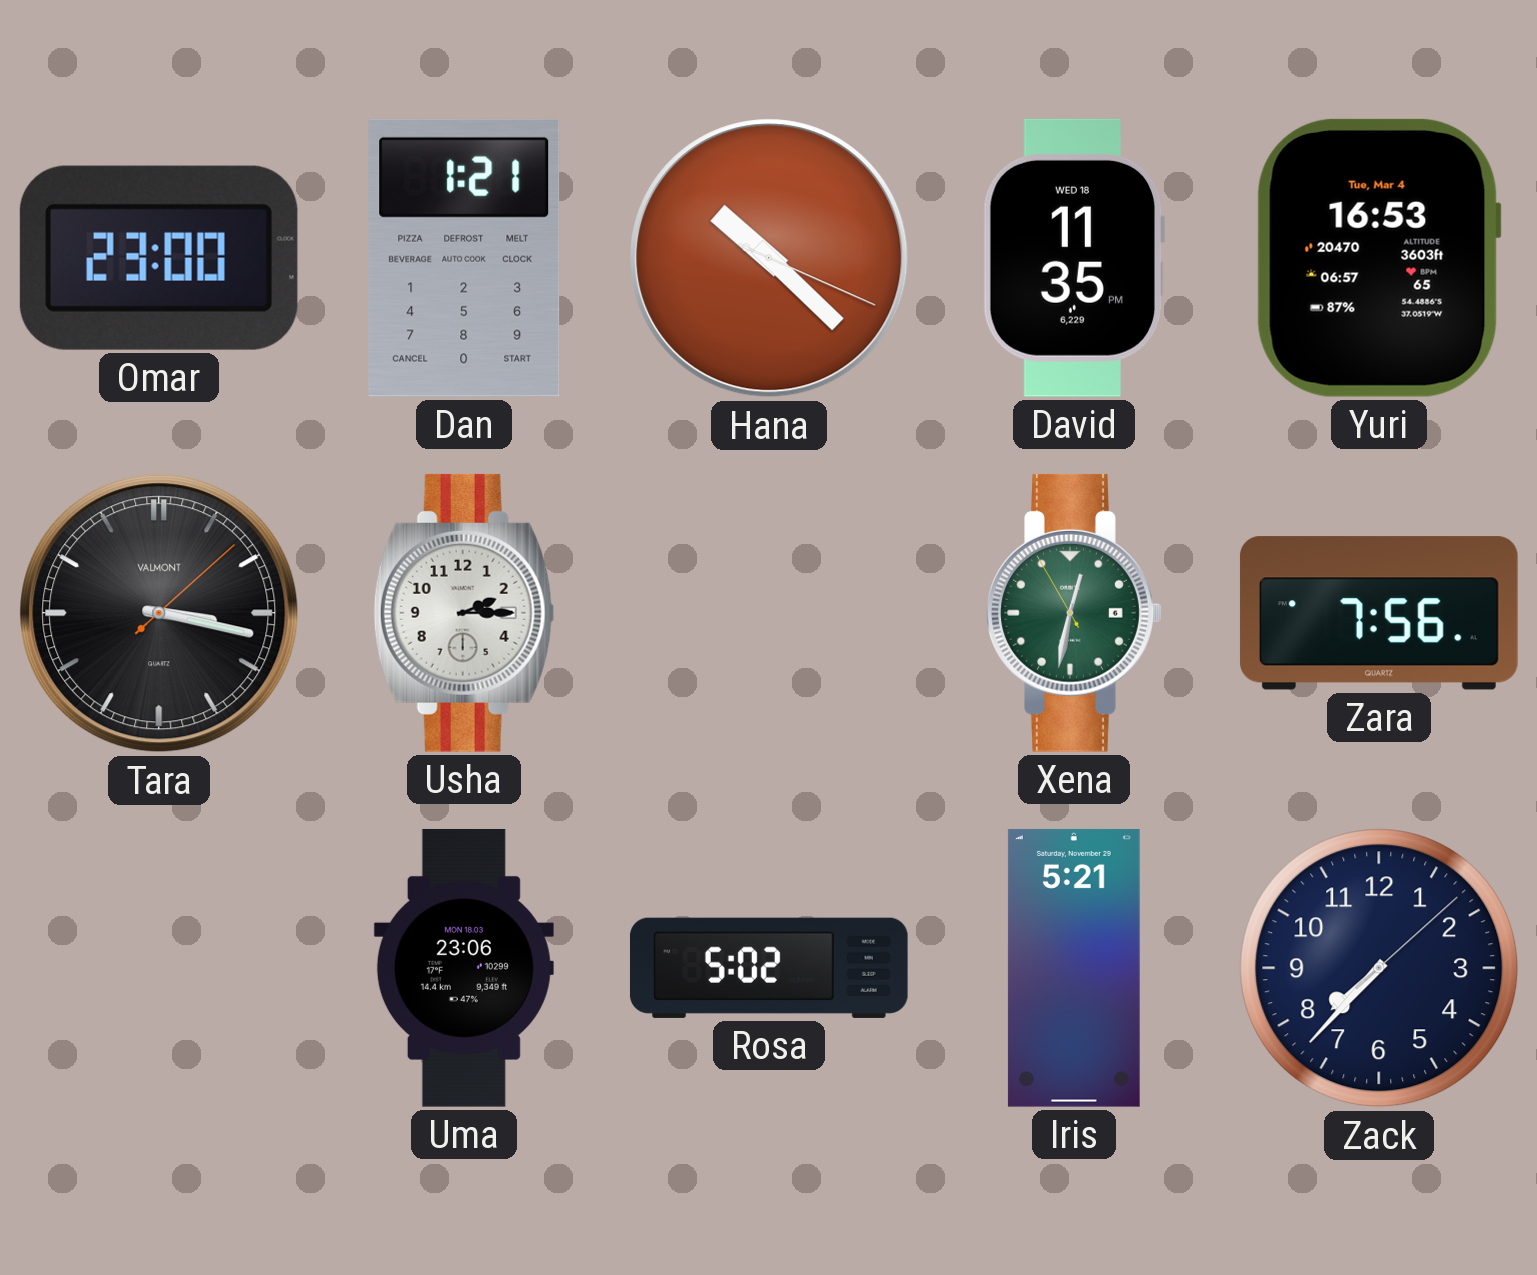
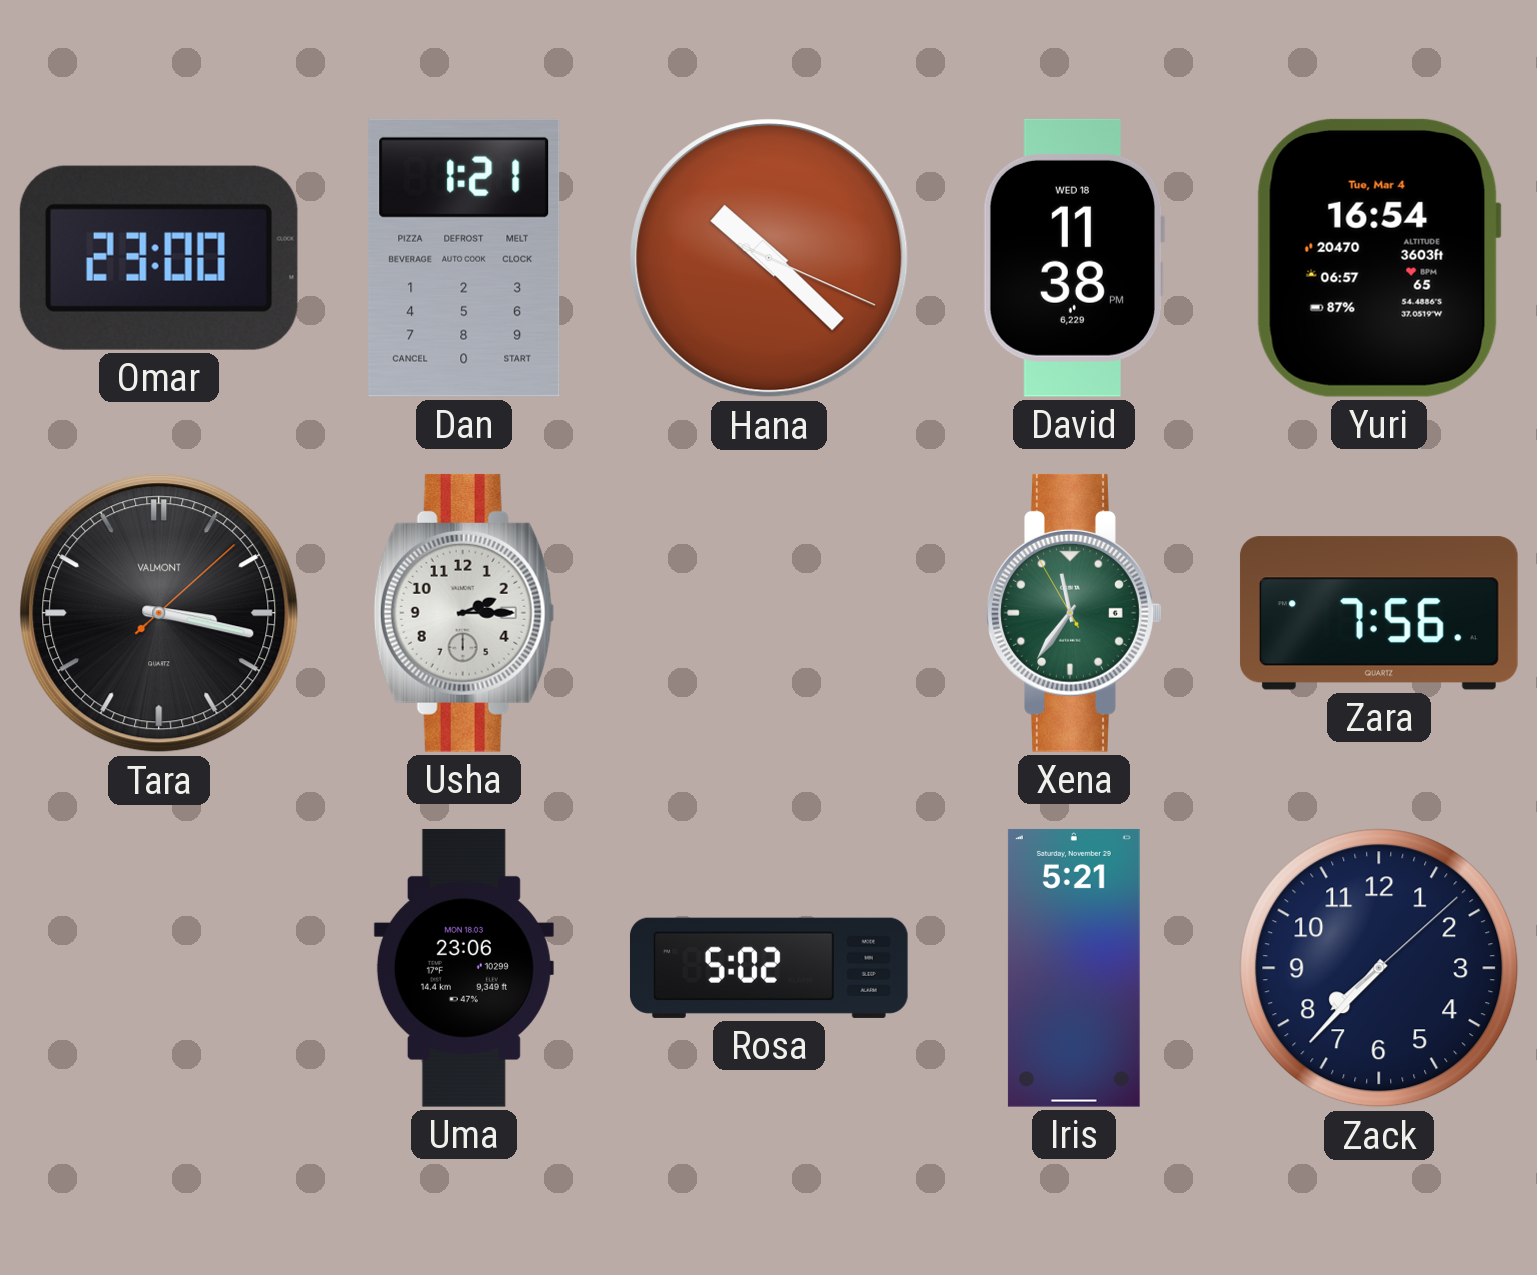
David: 11:35 -> 11:38
Yuri: 16:53 -> 16:54
Xena: 12:31 -> 11:35
